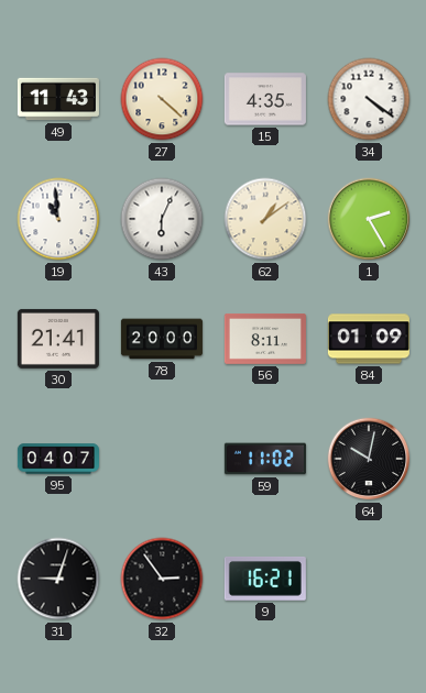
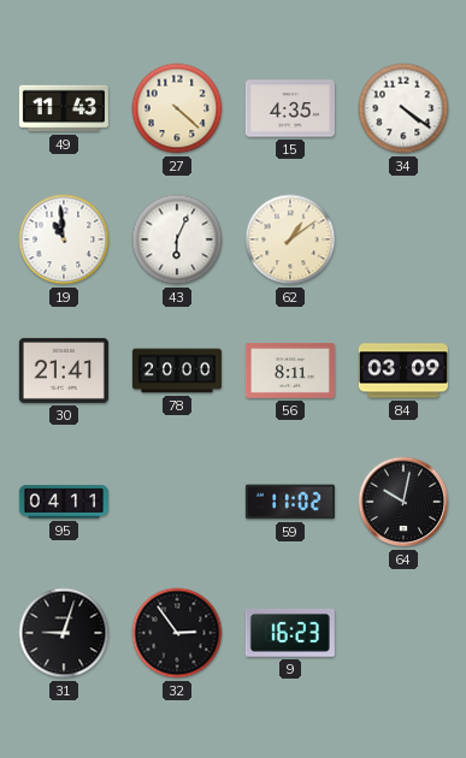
1: 2:25 -> none
84: 01:09 -> 03:09
95: 04:07 -> 04:11
9: 16:21 -> 16:23
